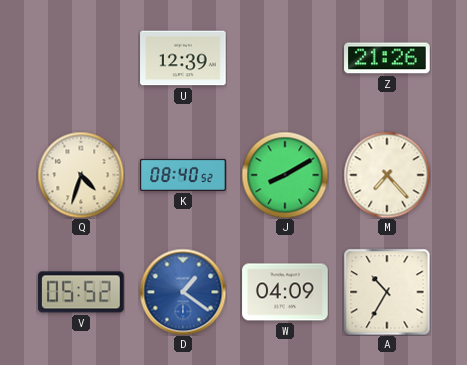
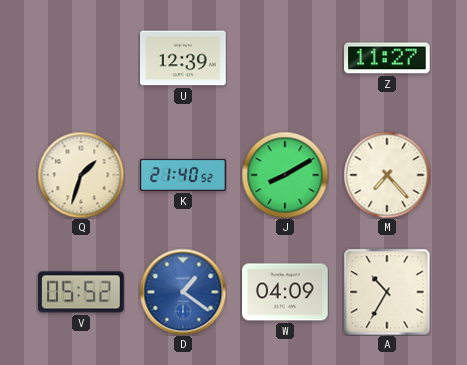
Z: 21:26 -> 11:27
Q: 4:33 -> 1:33
K: 08:40 -> 21:40
